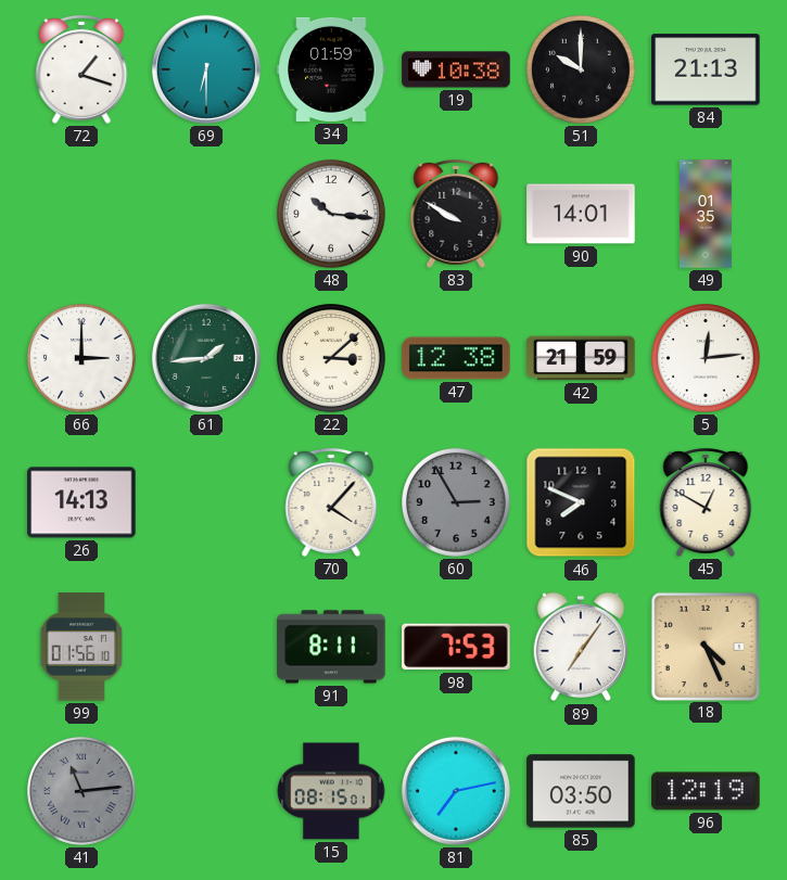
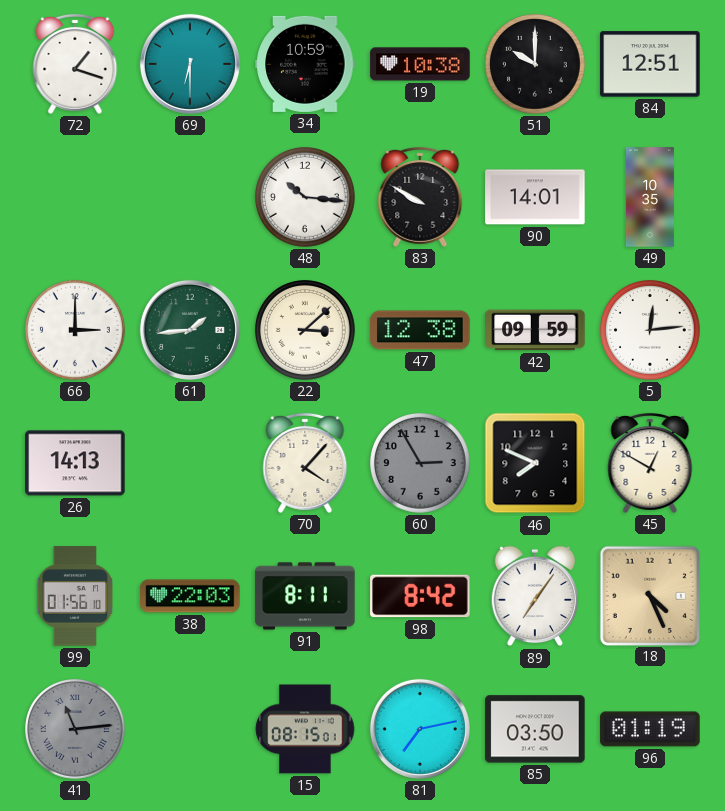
34: 01:59 -> 10:59
84: 21:13 -> 12:51
49: 01:35 -> 10:35
42: 21:59 -> 09:59
38: none -> 22:03
98: 7:53 -> 8:42
96: 12:19 -> 01:19
